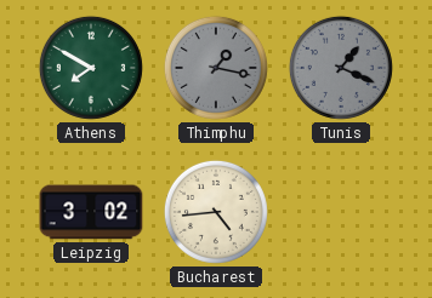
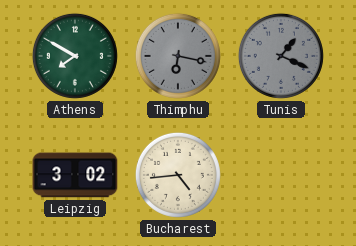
Thimphu: 1:17 -> 6:17
